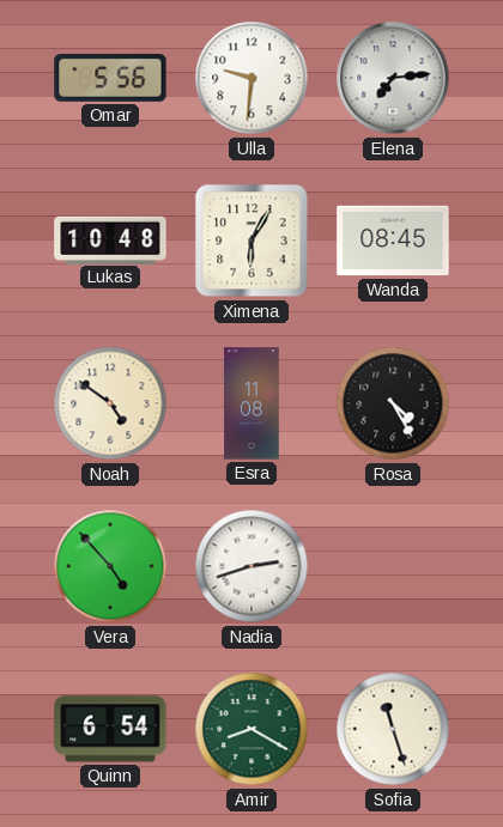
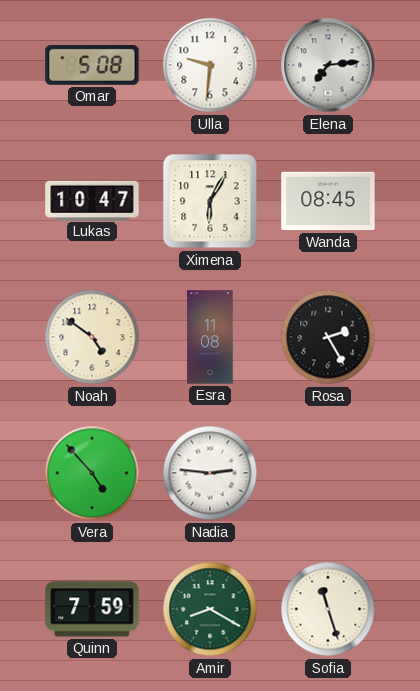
Omar: 5:56 -> 5:08
Lukas: 10:48 -> 10:47
Rosa: 4:25 -> 2:25
Nadia: 2:42 -> 2:46
Quinn: 6:54 -> 7:59
